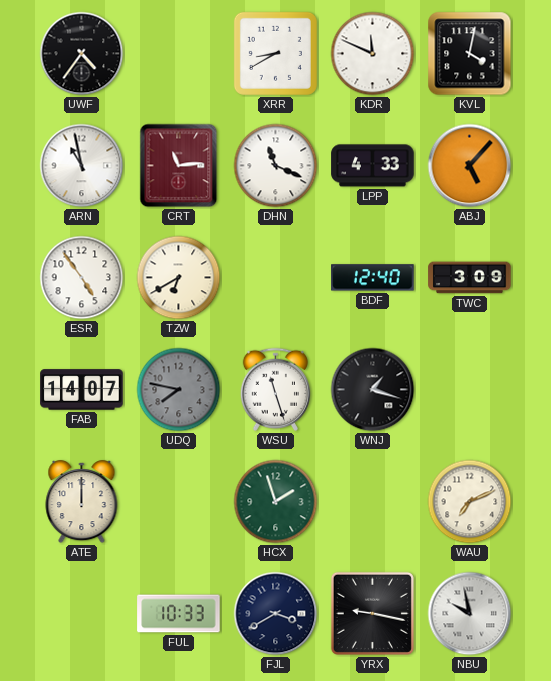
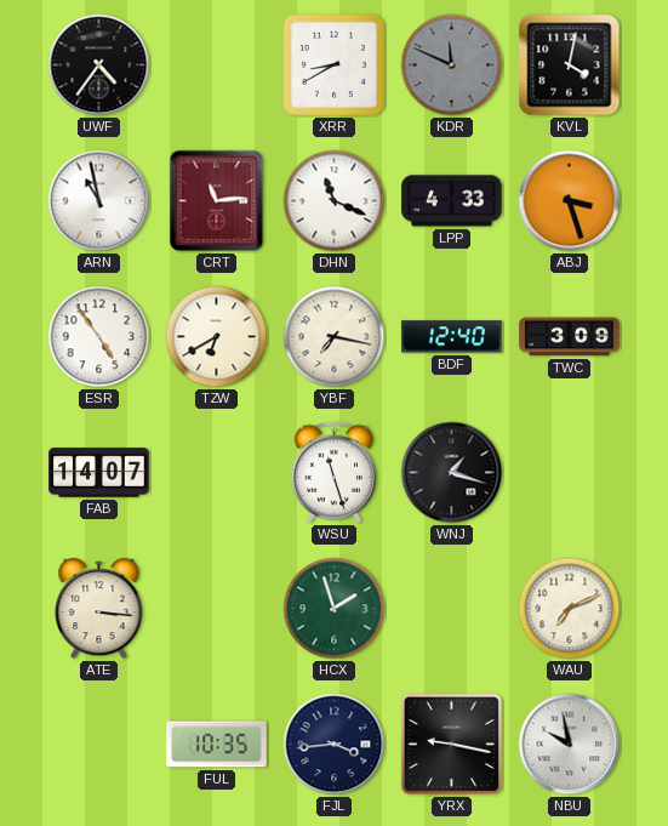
KDR dial: white -> grey
ABJ: 5:07 -> 3:27
YBF: none -> 7:17
UDQ: 7:47 -> none
ATE: 12:00 -> 3:16
FUL: 10:33 -> 10:35
FJL: 3:40 -> 3:44
